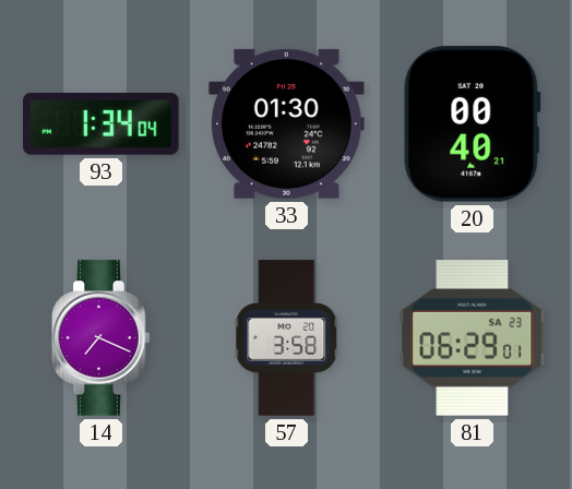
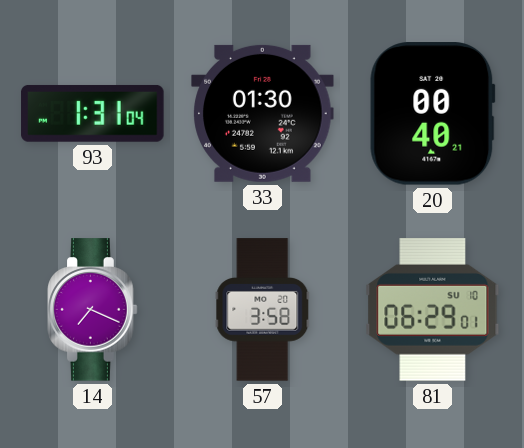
93: 1:34 -> 1:31
81 date: SA 23 -> SU 10
